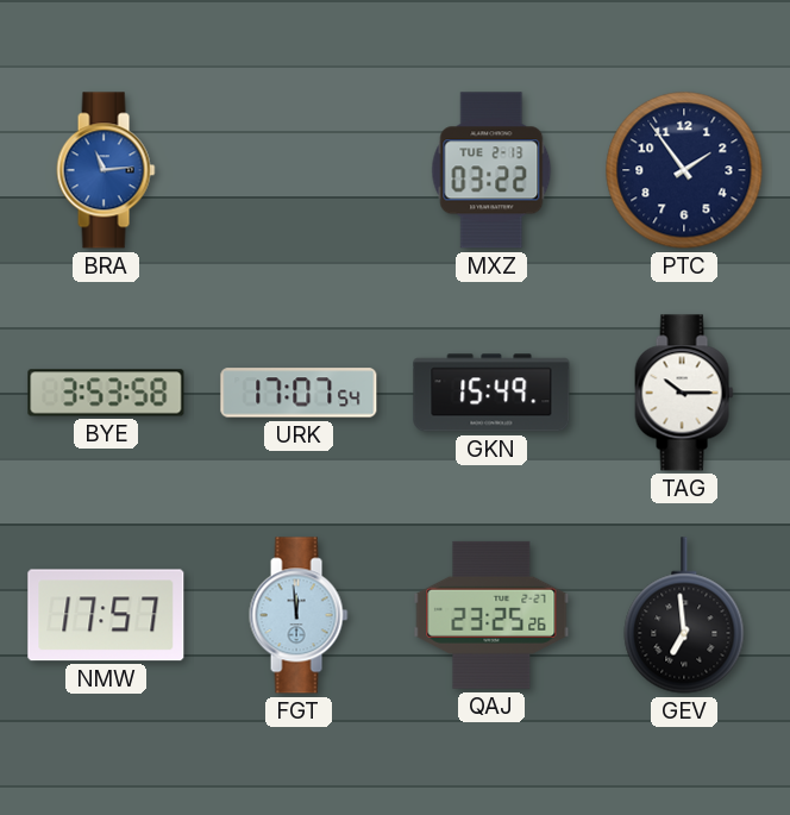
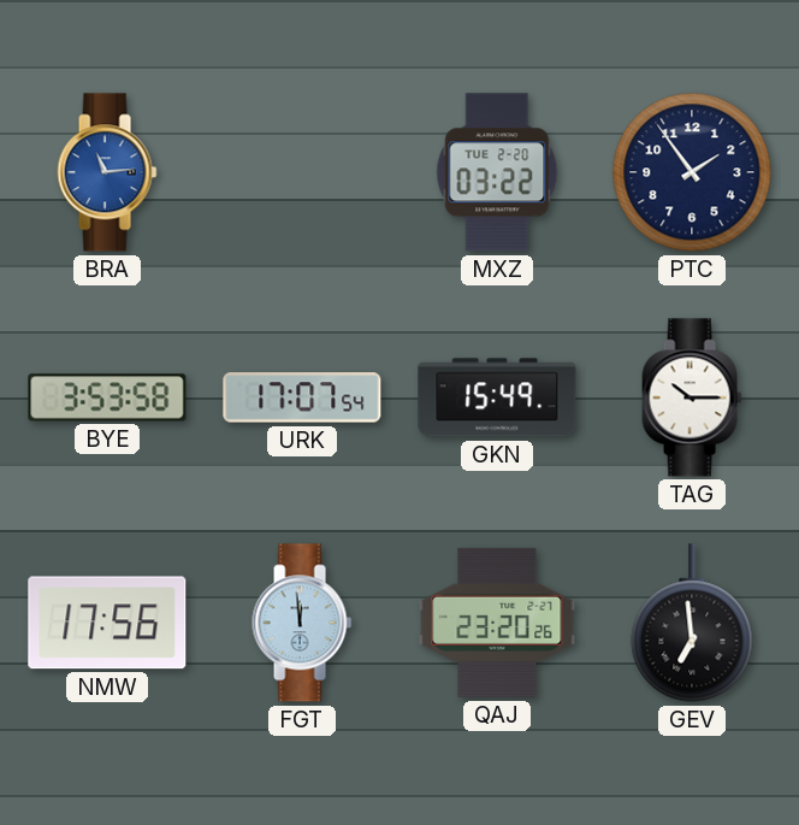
MXZ date: TUE 2-13 -> TUE 2-20
NMW: 17:57 -> 17:56
QAJ: 23:25 -> 23:20
